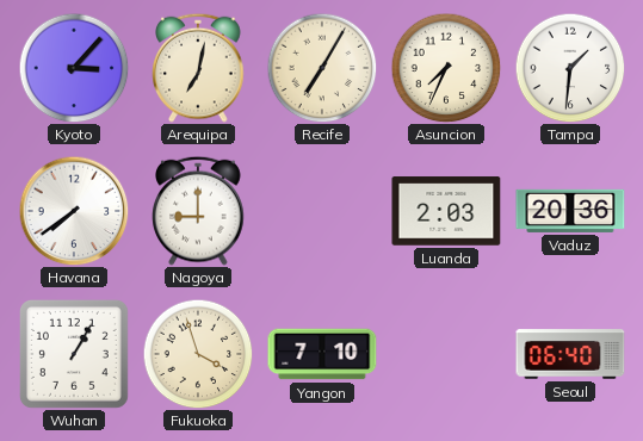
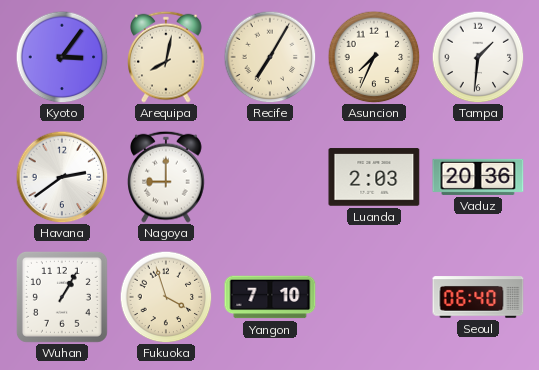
Kyoto: 3:07 -> 3:06
Arequipa: 7:02 -> 8:02
Havana: 7:39 -> 2:39
